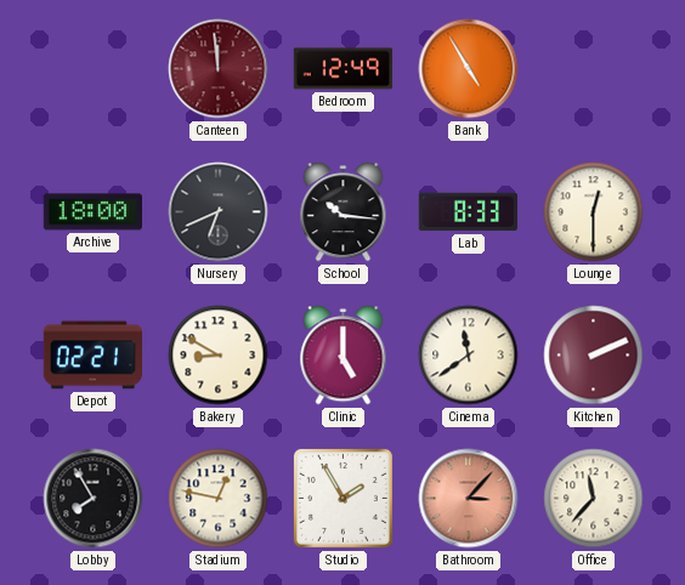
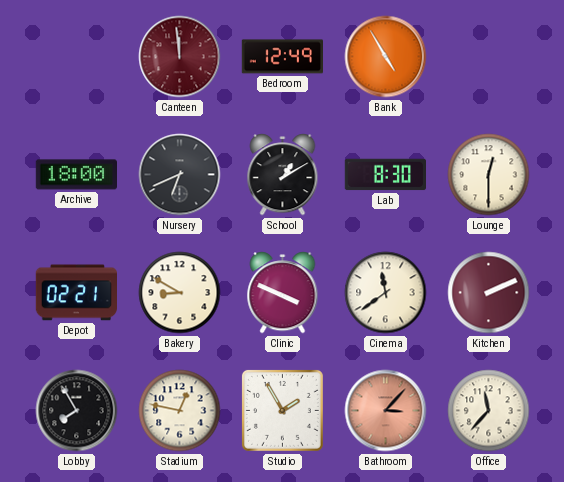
School: 10:16 -> 1:10
Lab: 8:33 -> 8:30
Clinic: 5:00 -> 3:49
